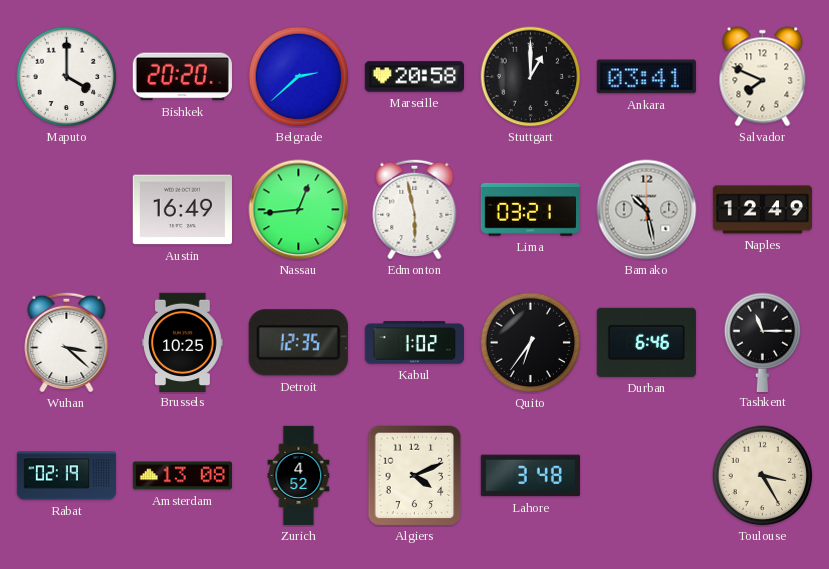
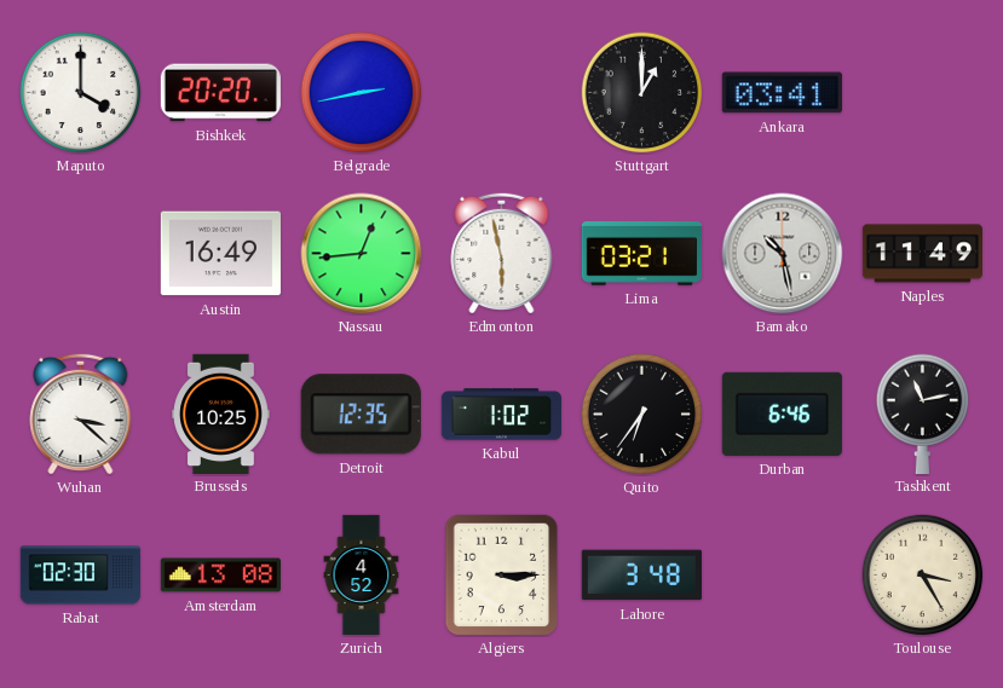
Belgrade: 2:38 -> 2:43
Marseille: 20:58 -> none
Salvador: 7:49 -> none
Naples: 12:49 -> 11:49
Tashkent: 11:15 -> 11:13
Rabat: 02:19 -> 02:30
Algiers: 4:11 -> 3:15
